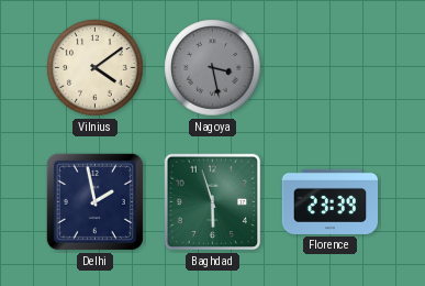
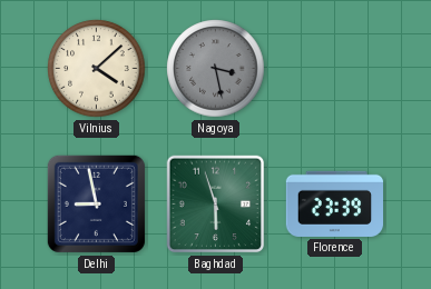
Vilnius: 4:09 -> 4:08
Delhi: 1:58 -> 8:58
